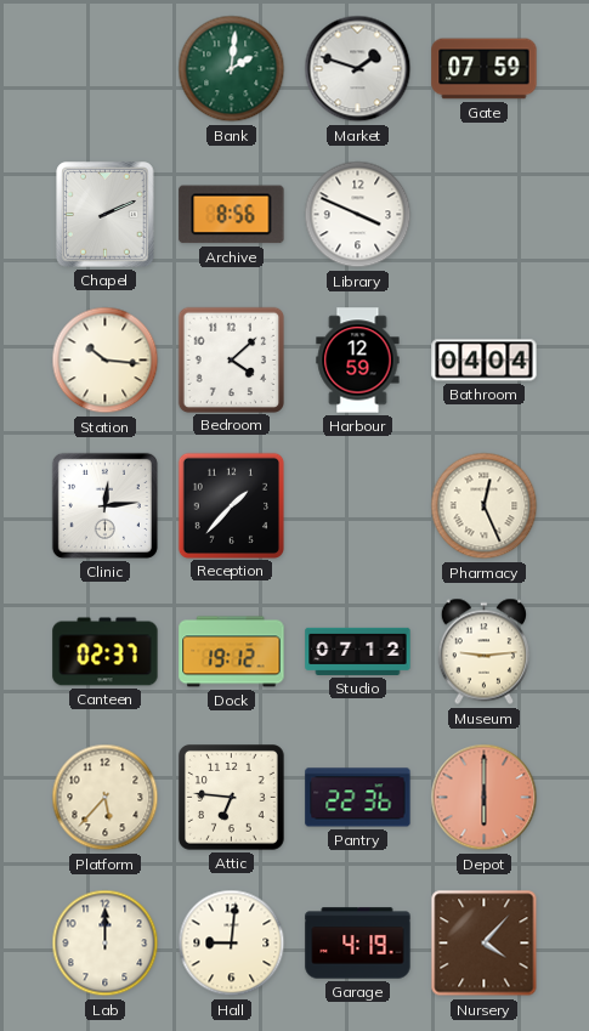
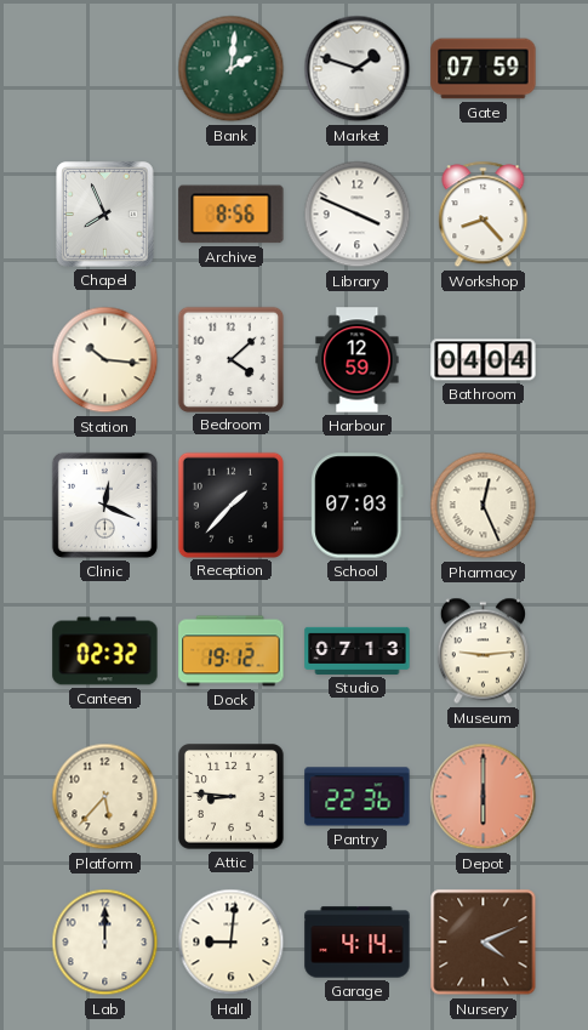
Chapel: 2:11 -> 7:56
Workshop: none -> 8:23
Clinic: 12:14 -> 12:19
School: none -> 07:03
Canteen: 02:37 -> 02:32
Studio: 07:12 -> 07:13
Attic: 6:46 -> 8:46
Garage: 4:19 -> 4:14
Nursery: 4:07 -> 4:11
